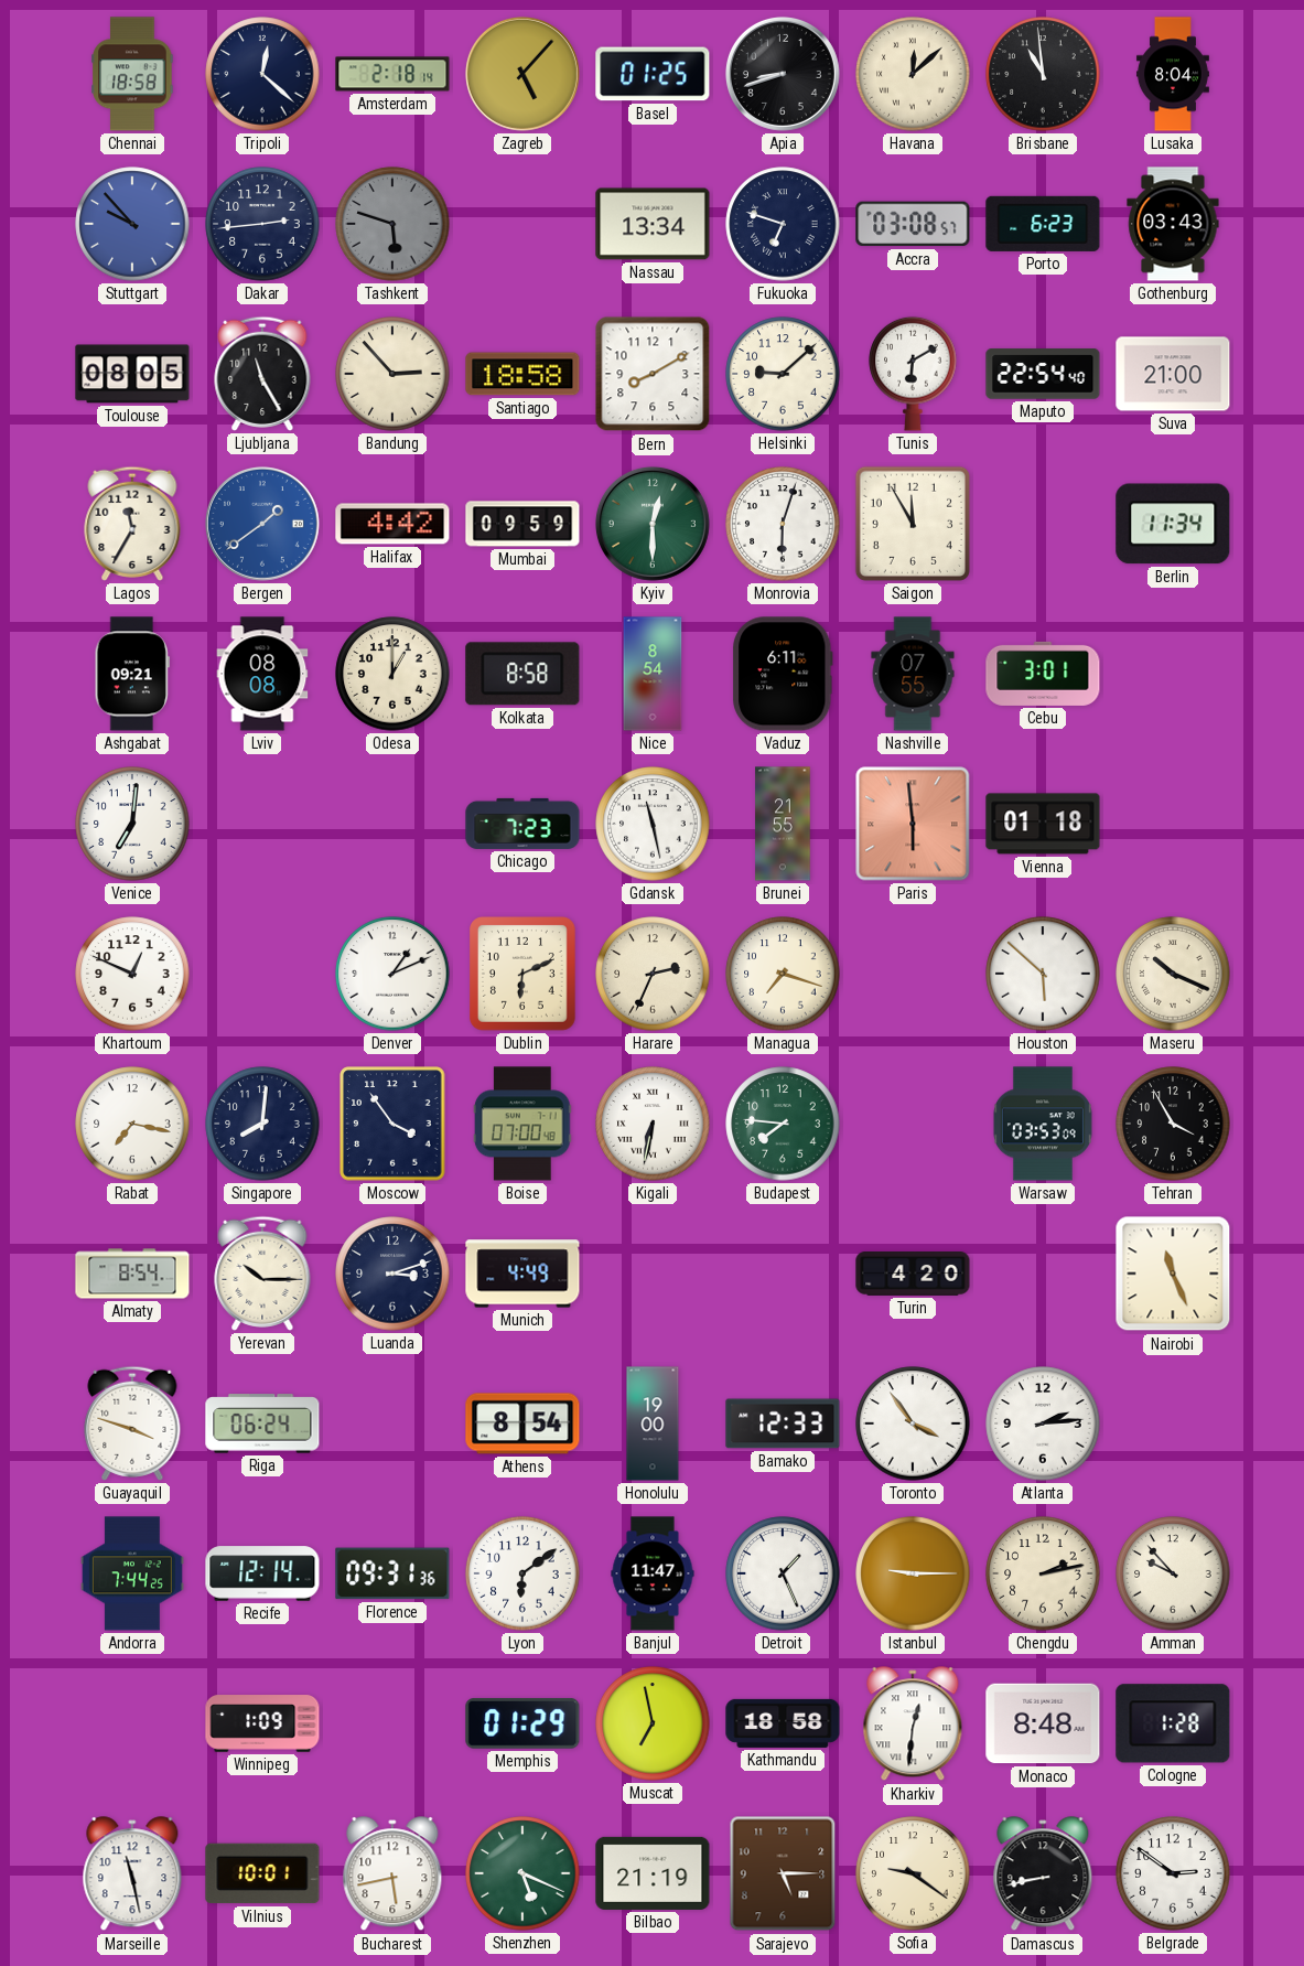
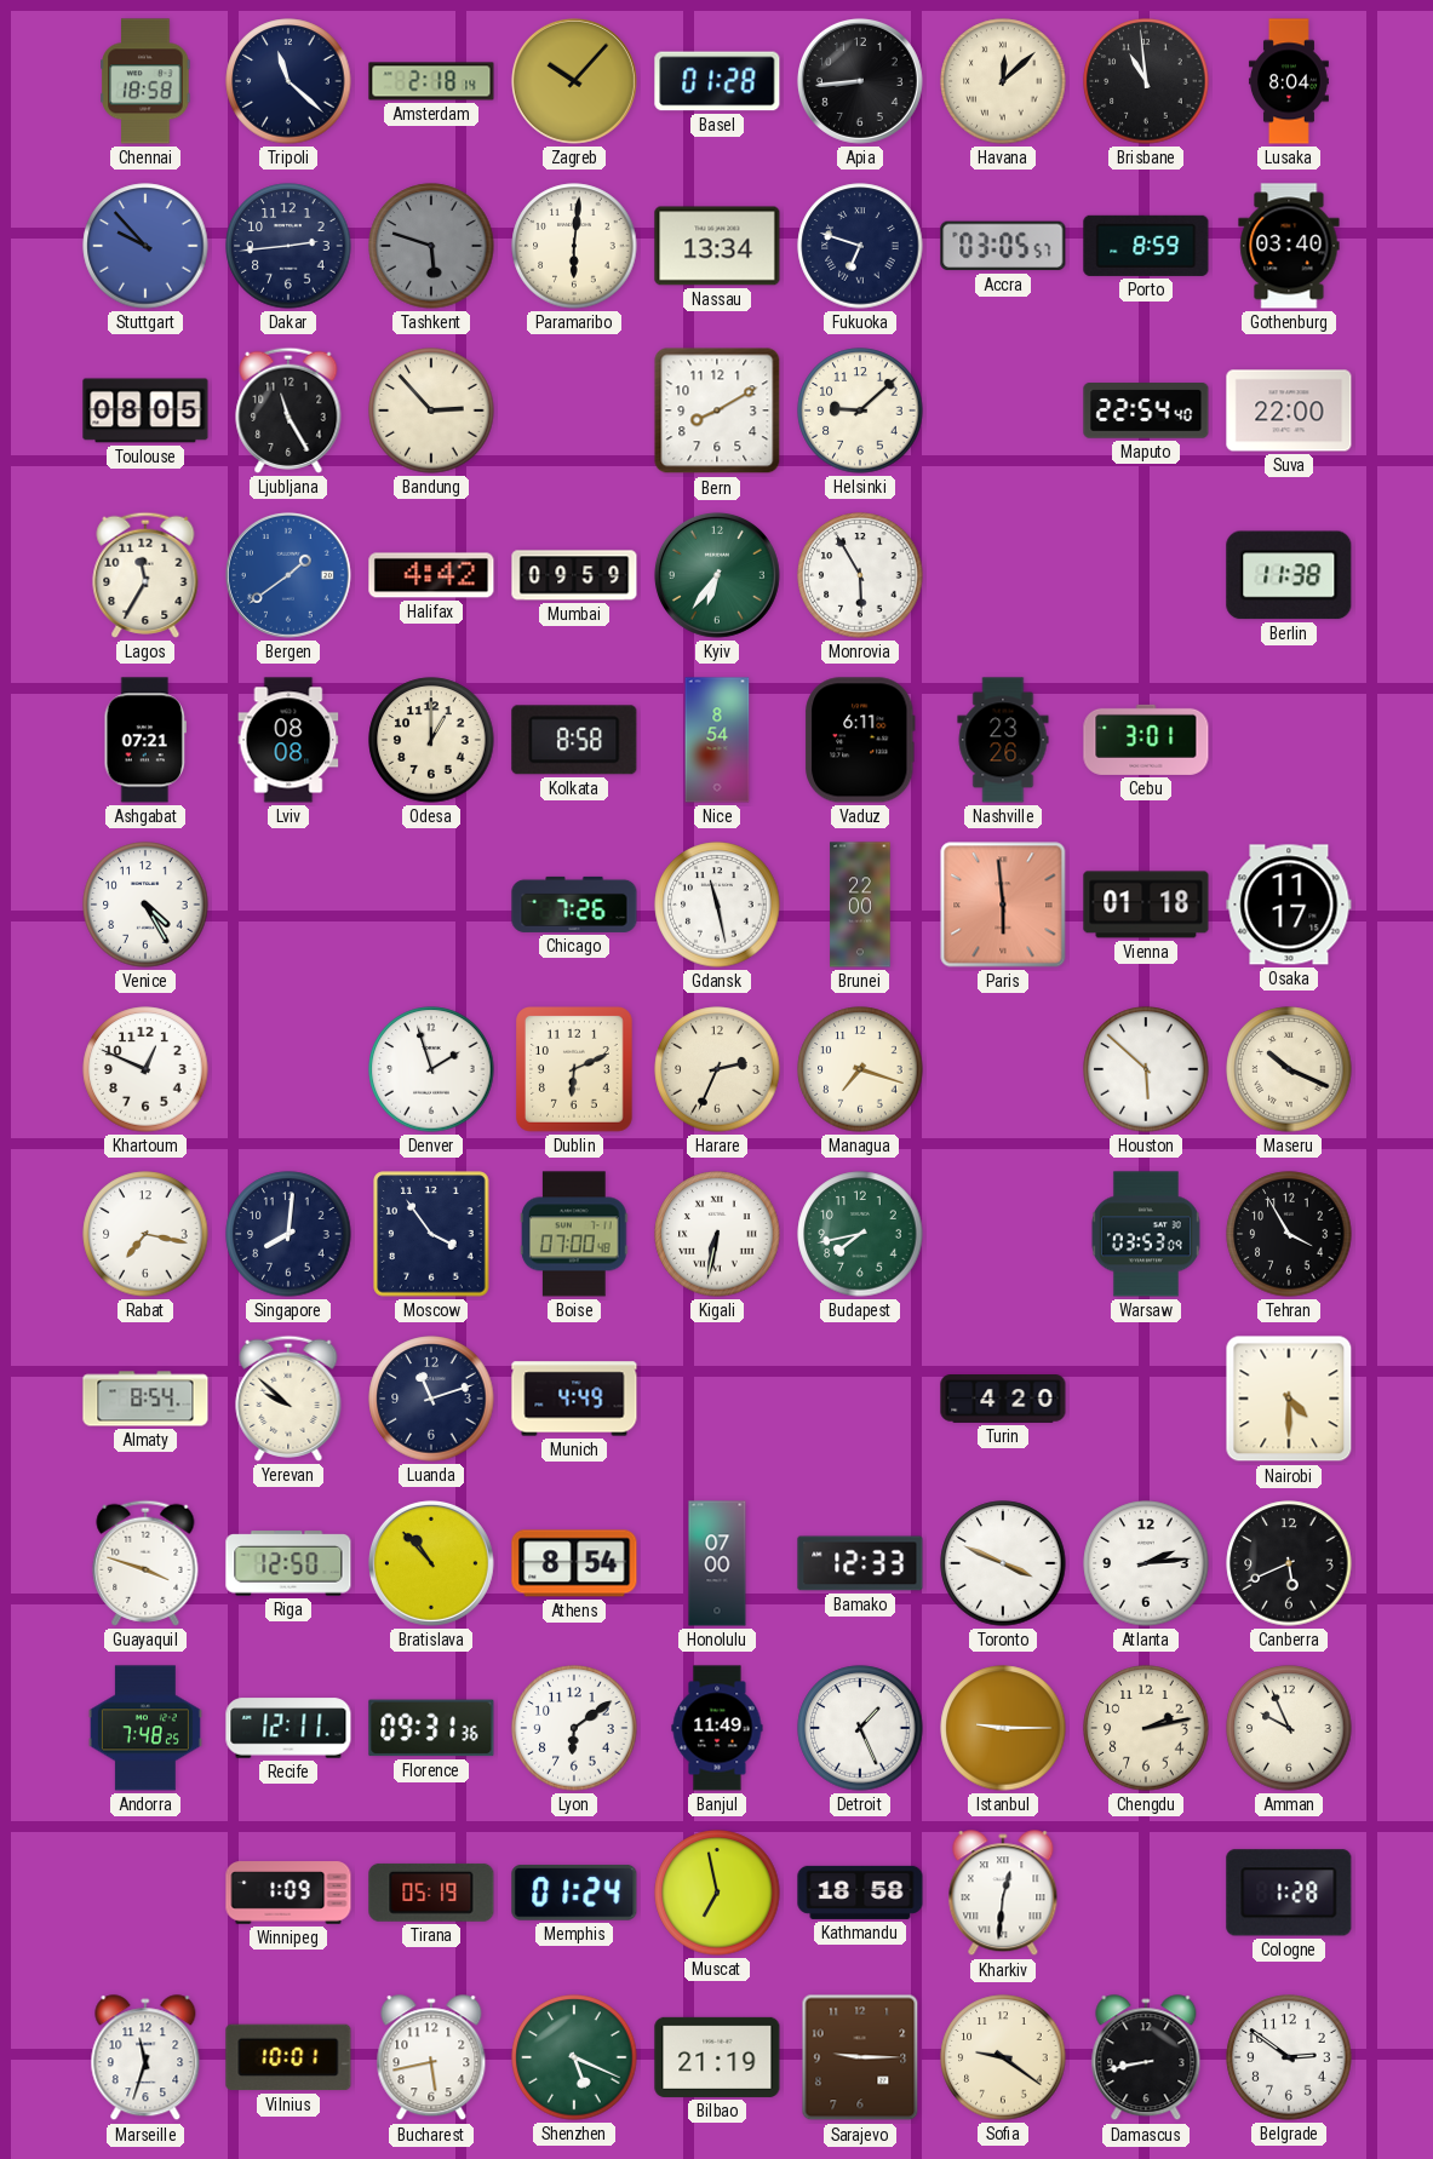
Tripoli: 12:22 -> 11:22
Zagreb: 5:07 -> 10:07
Basel: 01:25 -> 01:28
Apia: 8:42 -> 8:44
Paramaribo: none -> 6:01
Accra: 03:08 -> 03:05
Porto: 6:23 -> 8:59
Gothenburg: 03:43 -> 03:40
Santiago: 18:58 -> none
Tunis: 6:10 -> none
Suva: 21:00 -> 22:00
Kyiv: 12:30 -> 6:36
Monrovia: 6:03 -> 5:55
Saigon: 11:55 -> none
Berlin: 11:34 -> 11:38
Ashgabat: 09:21 -> 07:21
Nashville: 07:55 -> 23:26
Venice: 7:01 -> 4:25
Chicago: 7:23 -> 7:26
Brunei: 21:55 -> 22:00
Osaka: none -> 11:17
Denver: 1:11 -> 1:57
Budapest: 7:46 -> 7:43
Yerevan: 10:15 -> 9:52
Luanda: 3:12 -> 11:12
Nairobi: 11:26 -> 4:30
Riga: 06:24 -> 12:50
Bratislava: none -> 10:53
Honolulu: 19:00 -> 07:00
Toronto: 3:54 -> 3:49
Canberra: none -> 5:41
Andorra: 7:44 -> 7:48
Recife: 12:14 -> 12:11
Banjul: 11:47 -> 11:49
Amman: 9:53 -> 9:56
Tirana: none -> 05:19
Memphis: 01:29 -> 01:24
Monaco: 8:48 -> none
Marseille: 11:28 -> 11:33
Sarajevo: 5:15 -> 9:15
